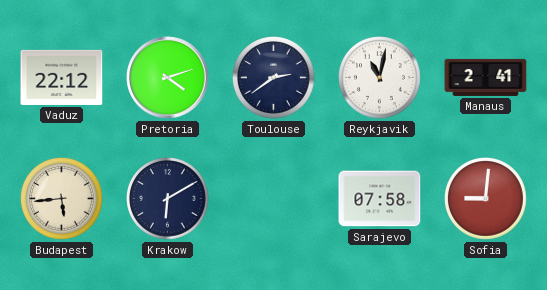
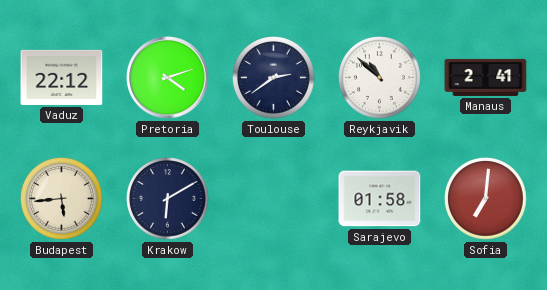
Reykjavik: 11:02 -> 10:52
Sarajevo: 07:58 -> 01:58
Sofia: 9:01 -> 7:01
